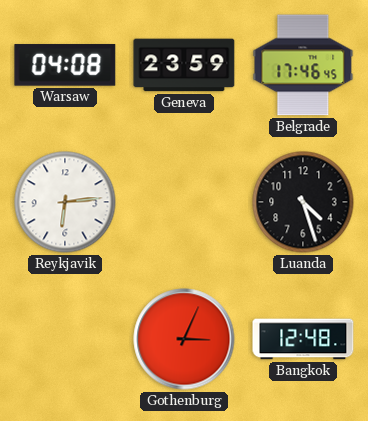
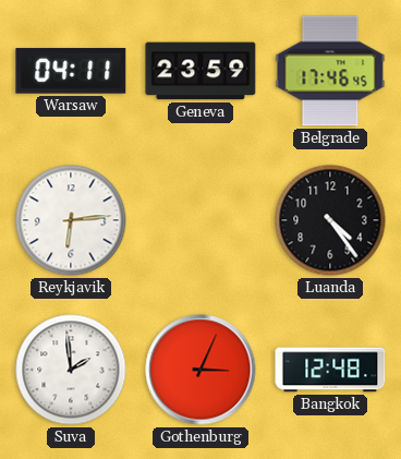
Warsaw: 04:08 -> 04:11
Luanda: 4:27 -> 4:24
Suva: none -> 1:59
